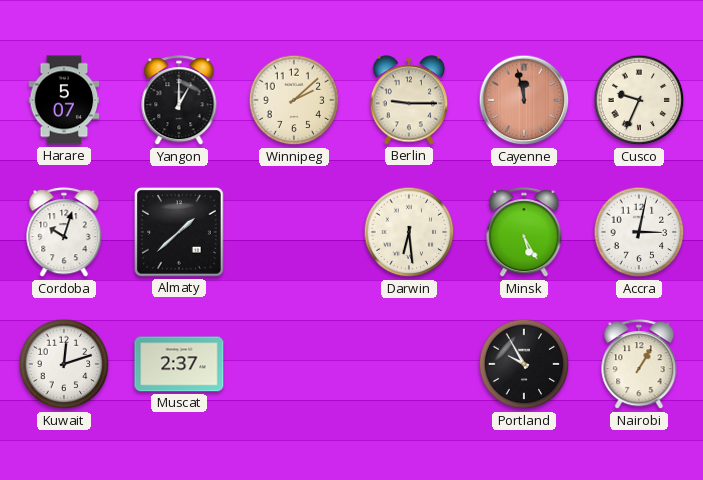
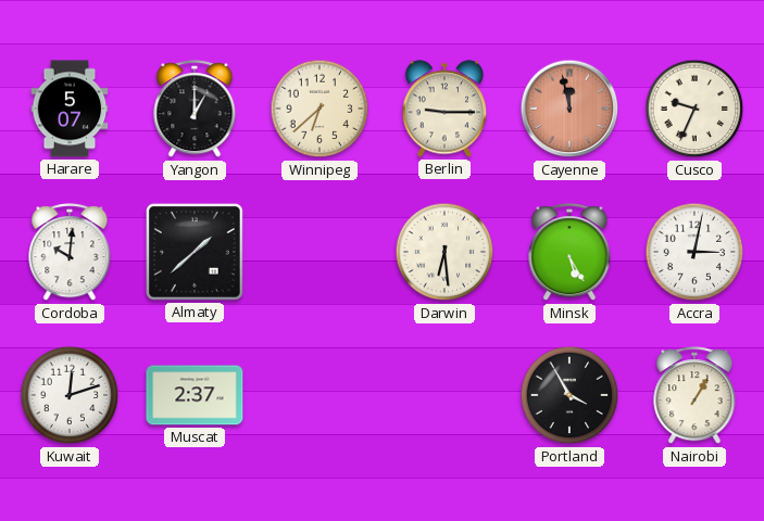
Winnipeg: 2:08 -> 6:38
Cordoba: 10:03 -> 10:01
Portland: 9:55 -> 3:55
